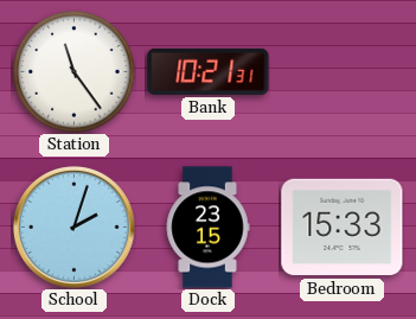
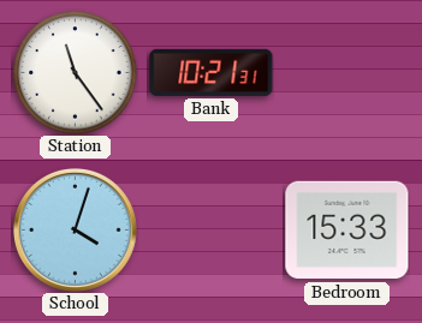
School: 2:03 -> 4:03
Dock: 23:15 -> none
